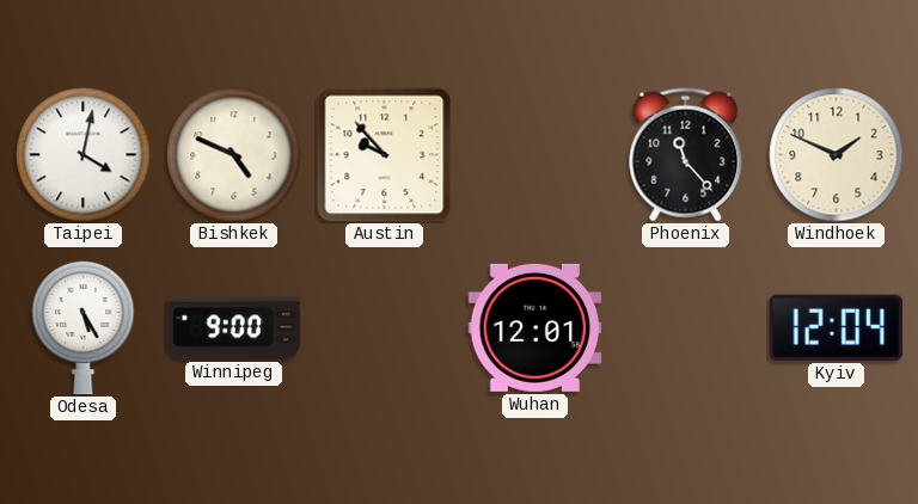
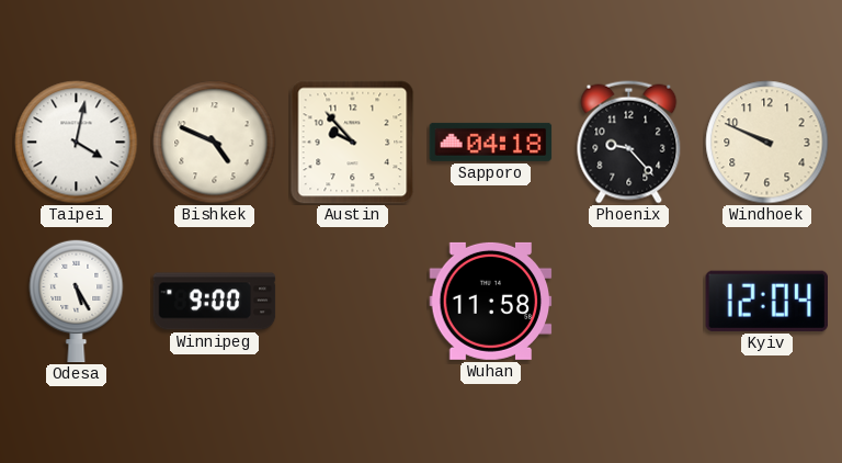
Sapporo: none -> 04:18
Phoenix: 11:23 -> 9:23
Windhoek: 1:49 -> 9:49
Wuhan: 12:01 -> 11:58
